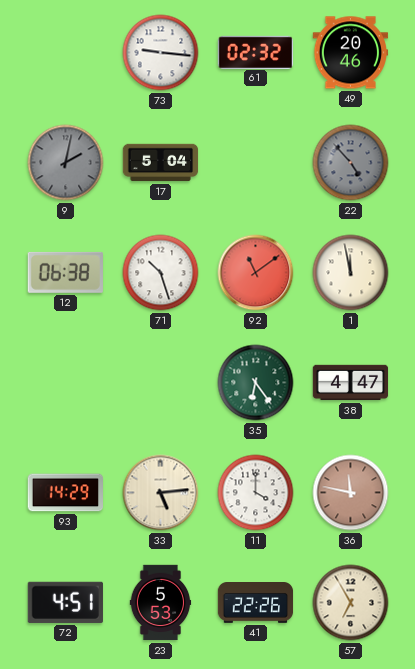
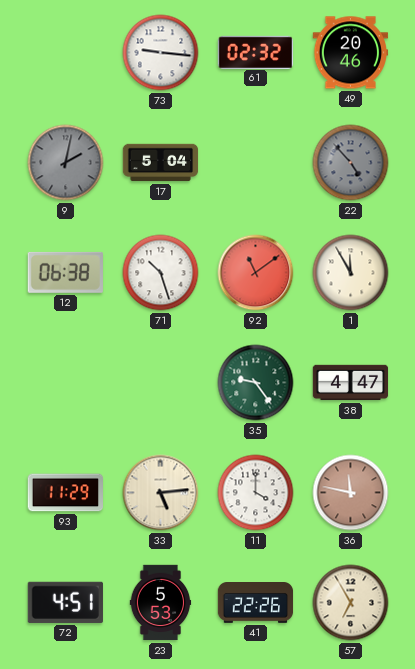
1: 11:58 -> 11:55
35: 6:24 -> 9:24
93: 14:29 -> 11:29
